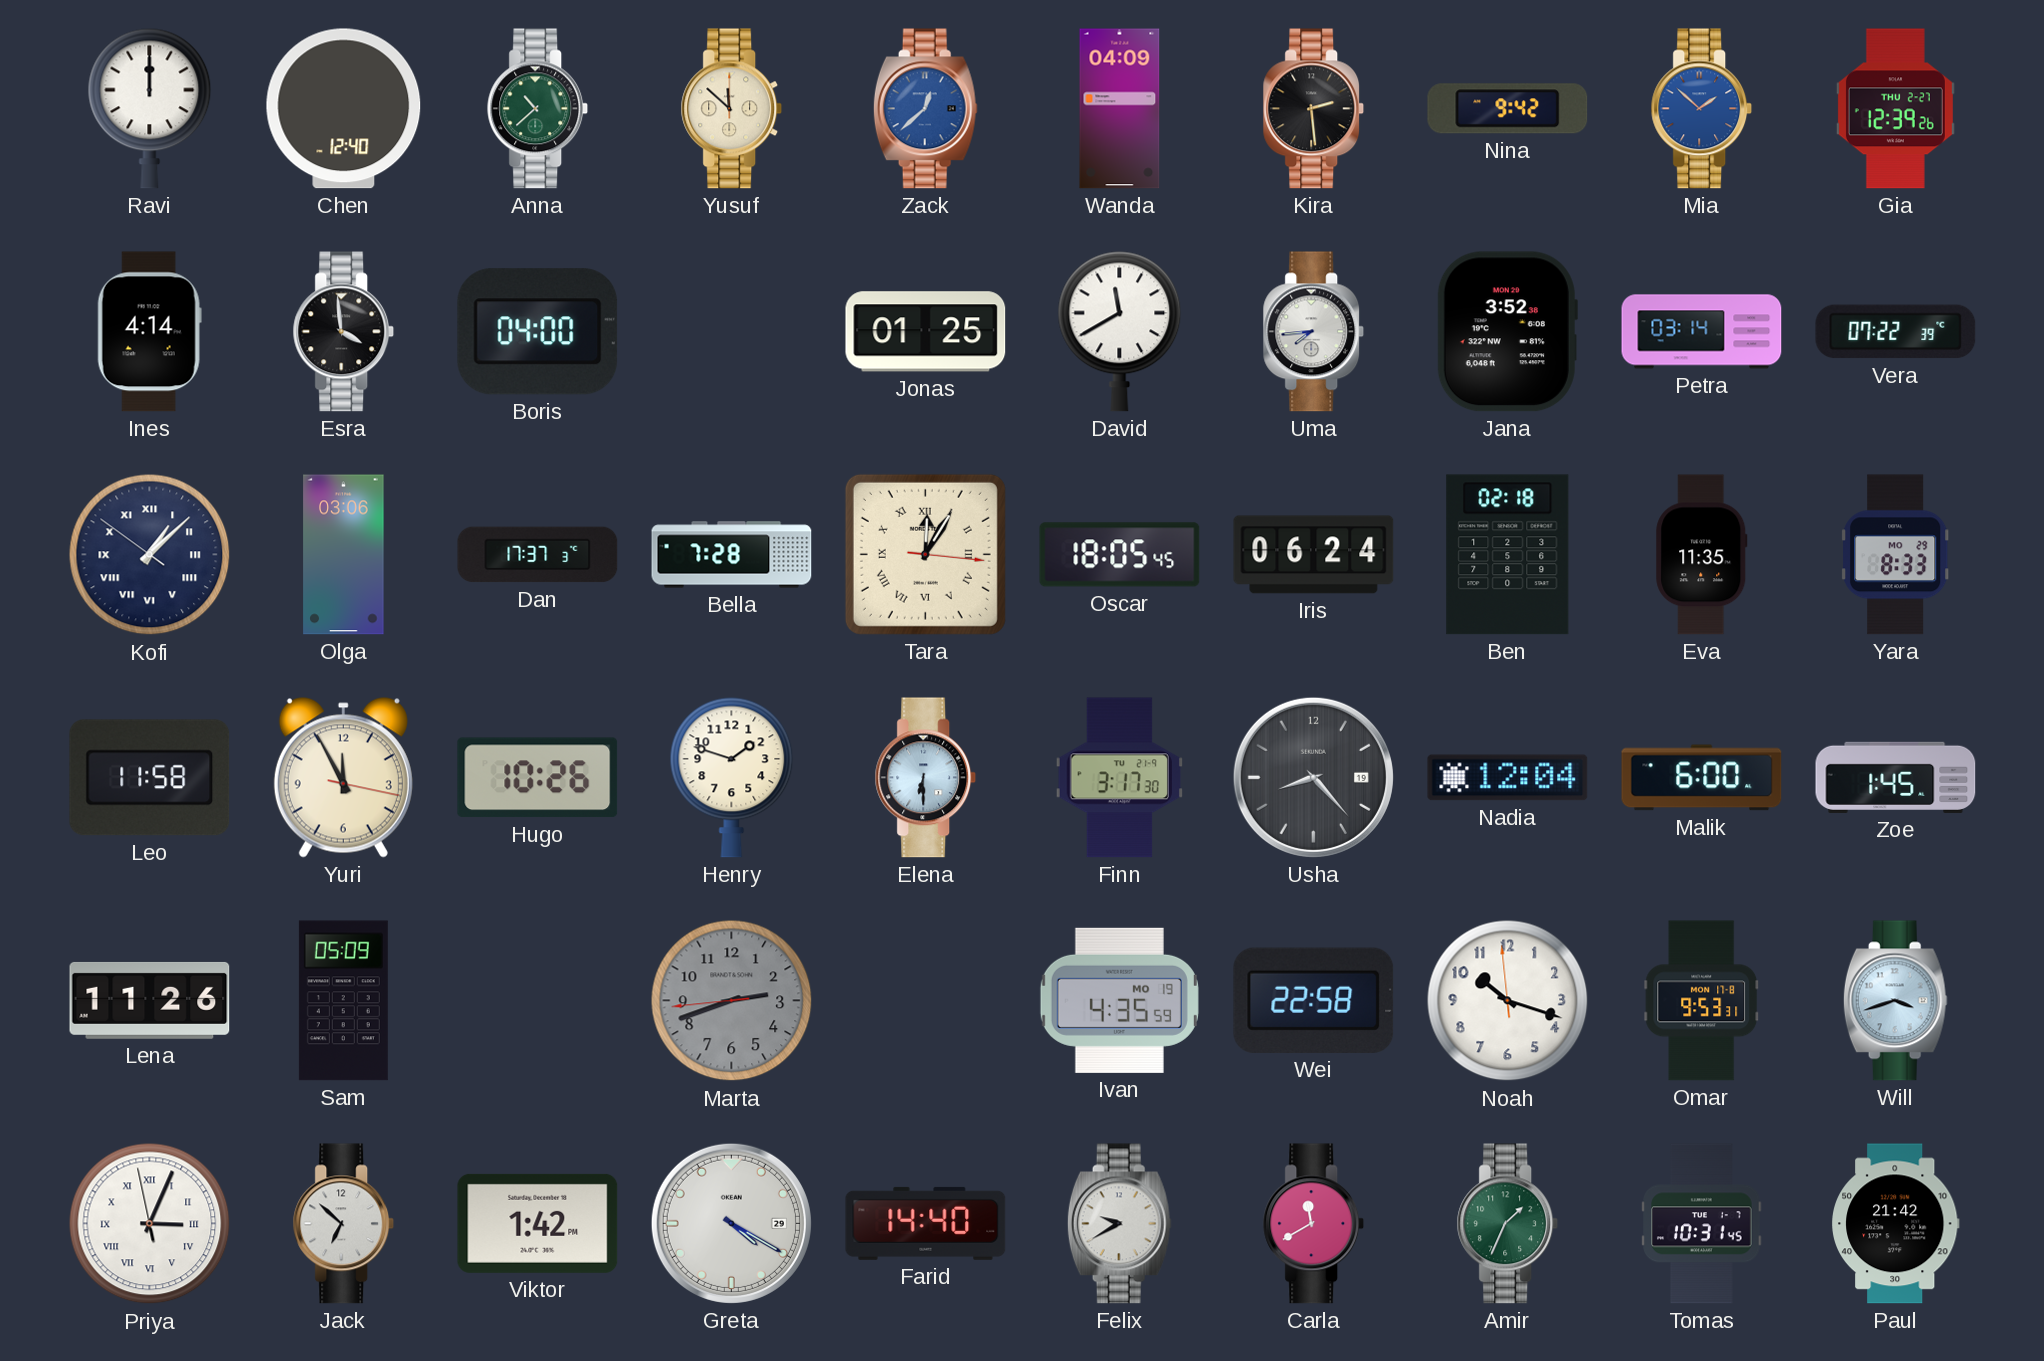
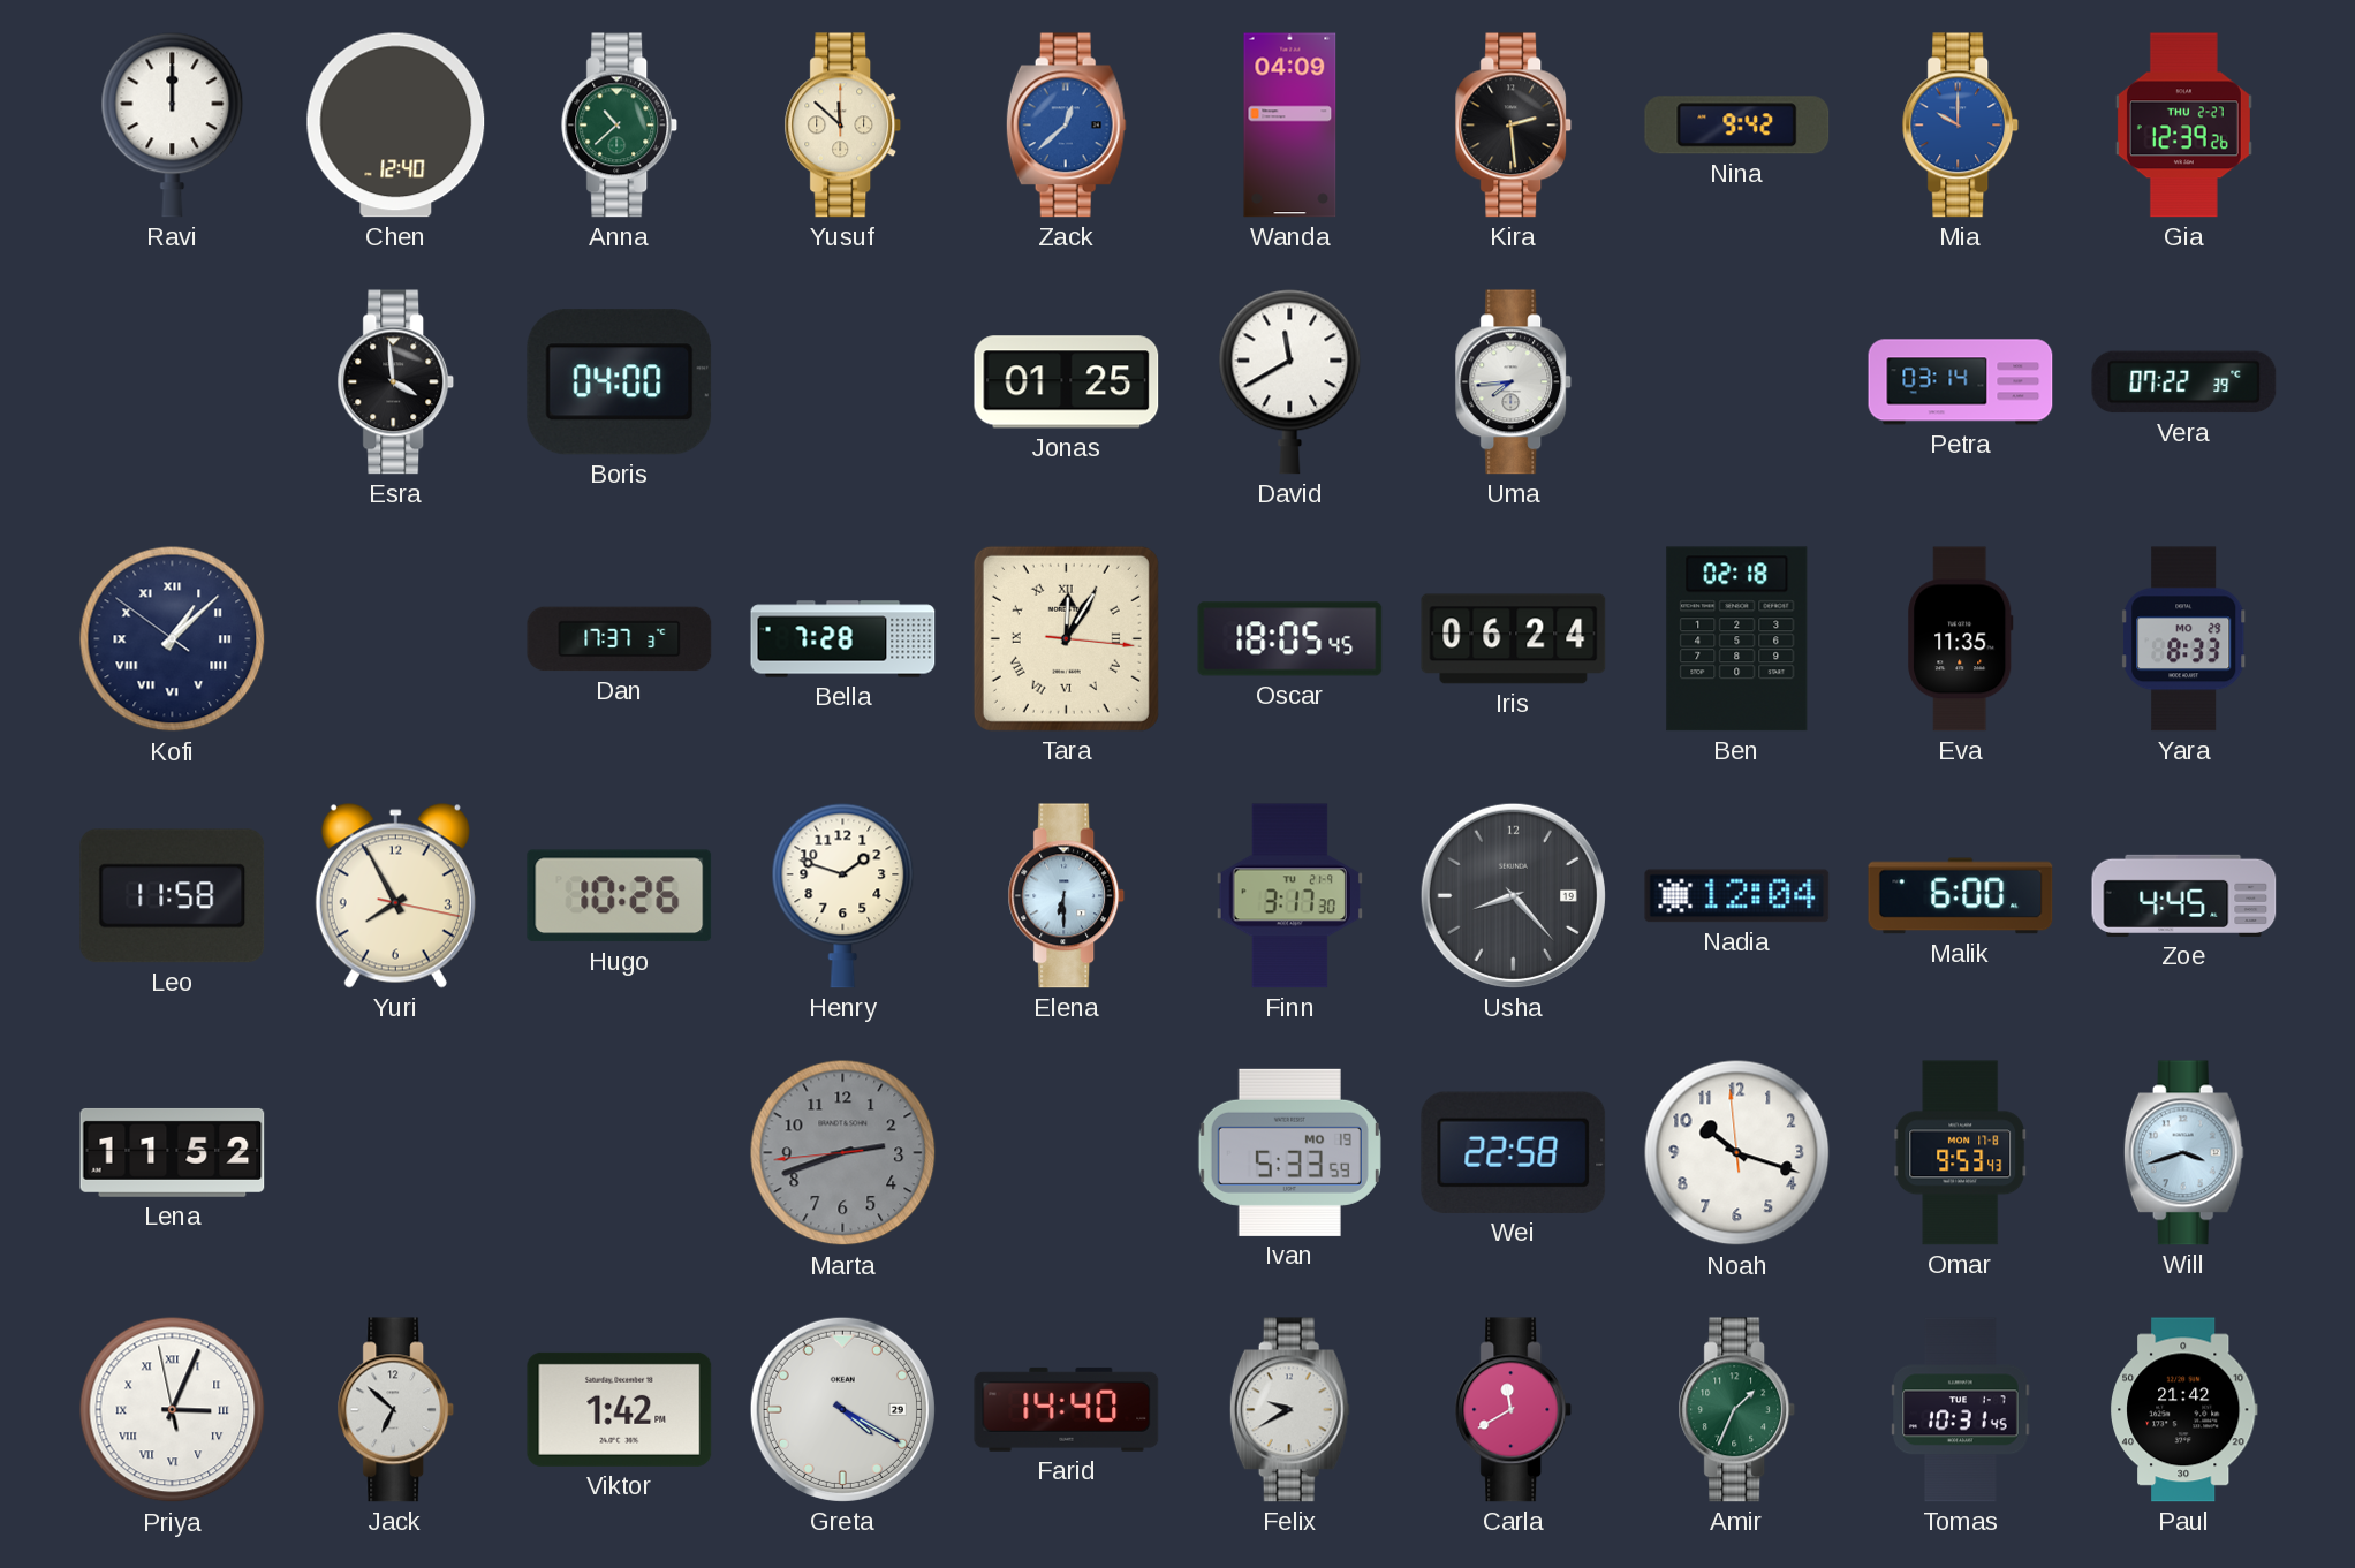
Mia: 1:52 -> 10:00
Ines: 4:14 -> none
Jana: 3:52 -> none
Olga: 03:06 -> none
Yuri: 11:55 -> 7:55
Zoe: 1:45 -> 4:45
Lena: 11:26 -> 11:52
Sam: 05:09 -> none
Ivan: 4:35 -> 5:33
Omar: 9:53:31 -> 9:53:43
